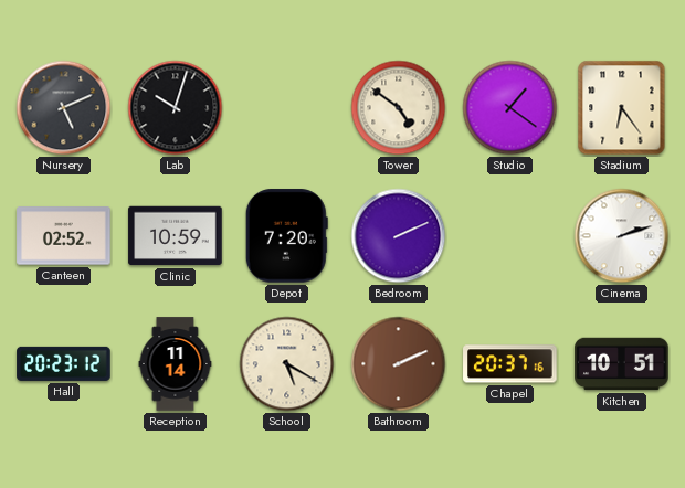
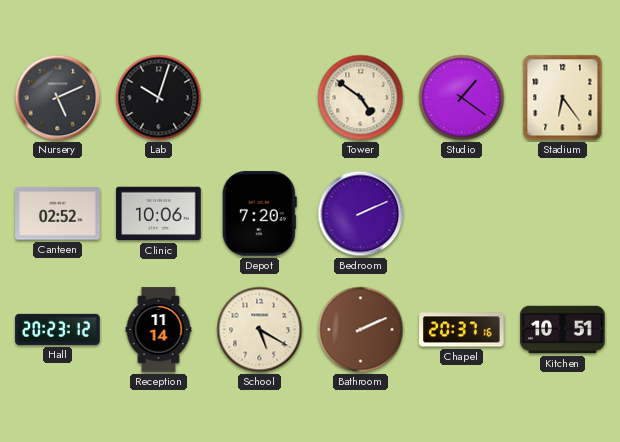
Clinic: 10:59 -> 10:06
Cinema: 2:12 -> none
